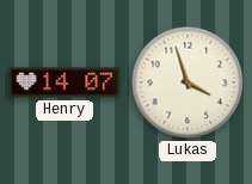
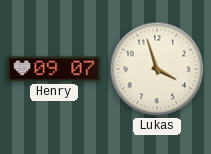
Henry: 14:07 -> 09:07
